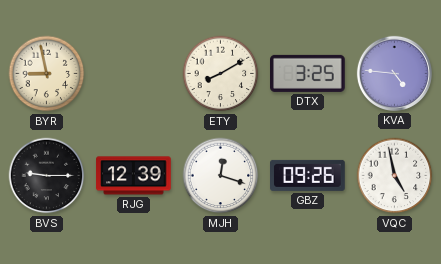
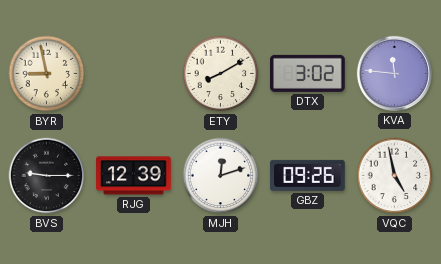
DTX: 3:25 -> 3:02
KVA: 4:46 -> 11:46
MJH: 12:18 -> 12:12
